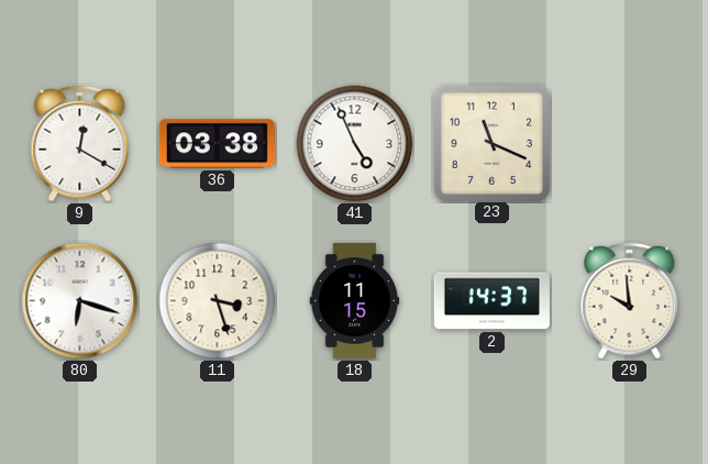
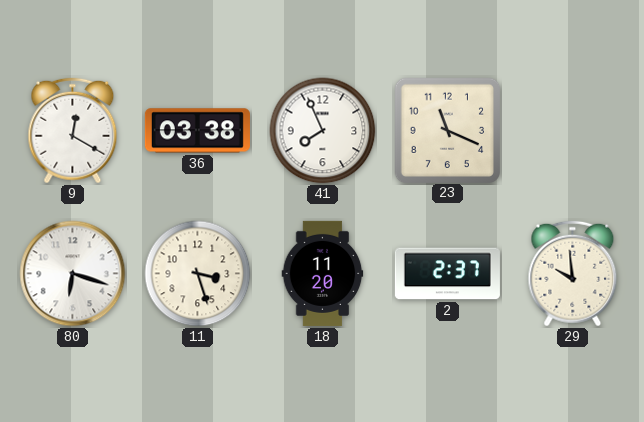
41: 4:56 -> 7:56
18: 11:15 -> 11:20
2: 14:37 -> 2:37
